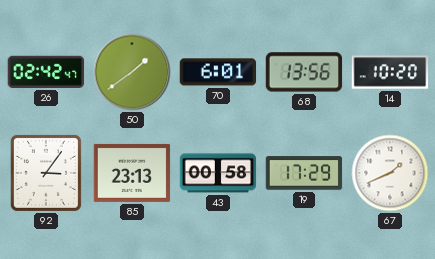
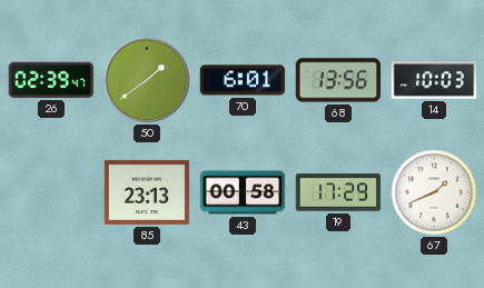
26: 02:42 -> 02:39
14: 10:20 -> 10:03
92: 3:06 -> none
